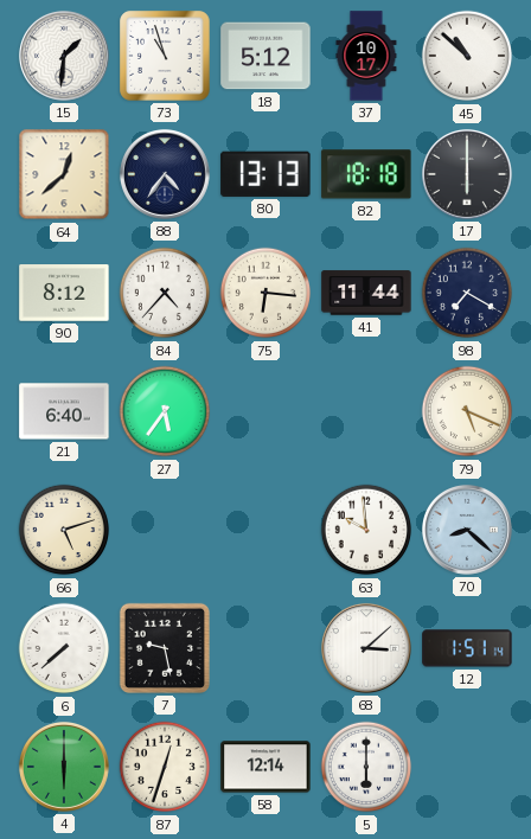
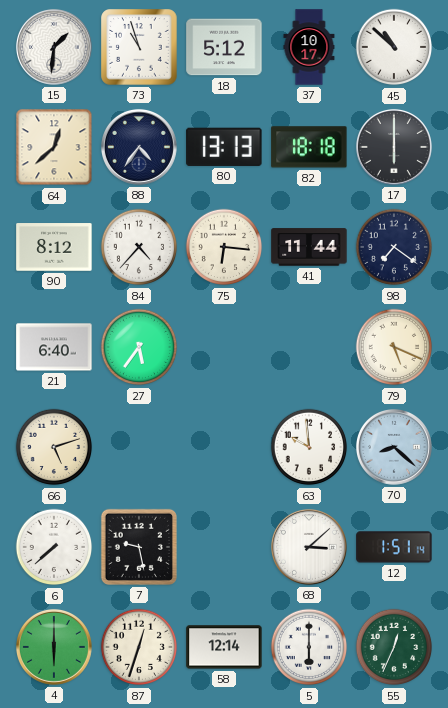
98: 7:20 -> 7:21
55: none -> 12:34
